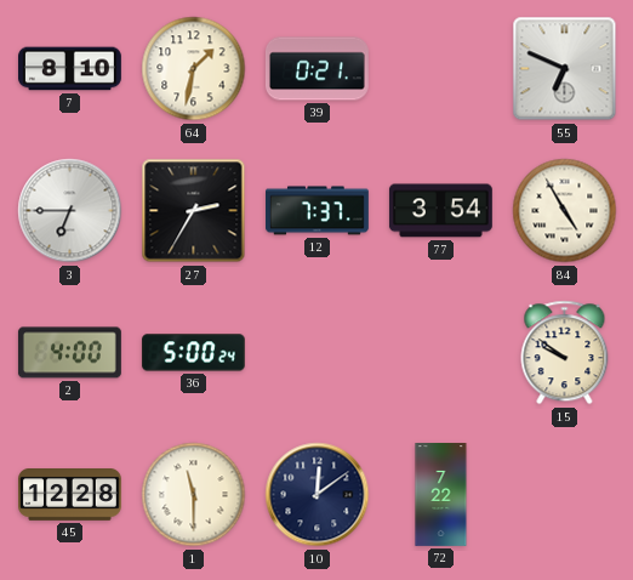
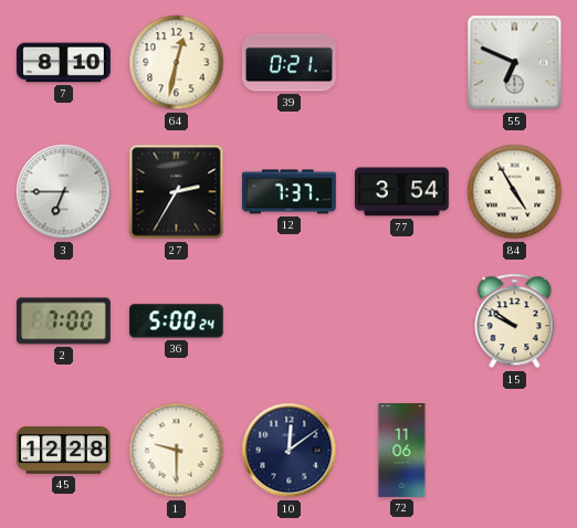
64: 1:32 -> 12:32
2: 4:00 -> 7:00
1: 11:30 -> 9:30
72: 7:22 -> 11:06
